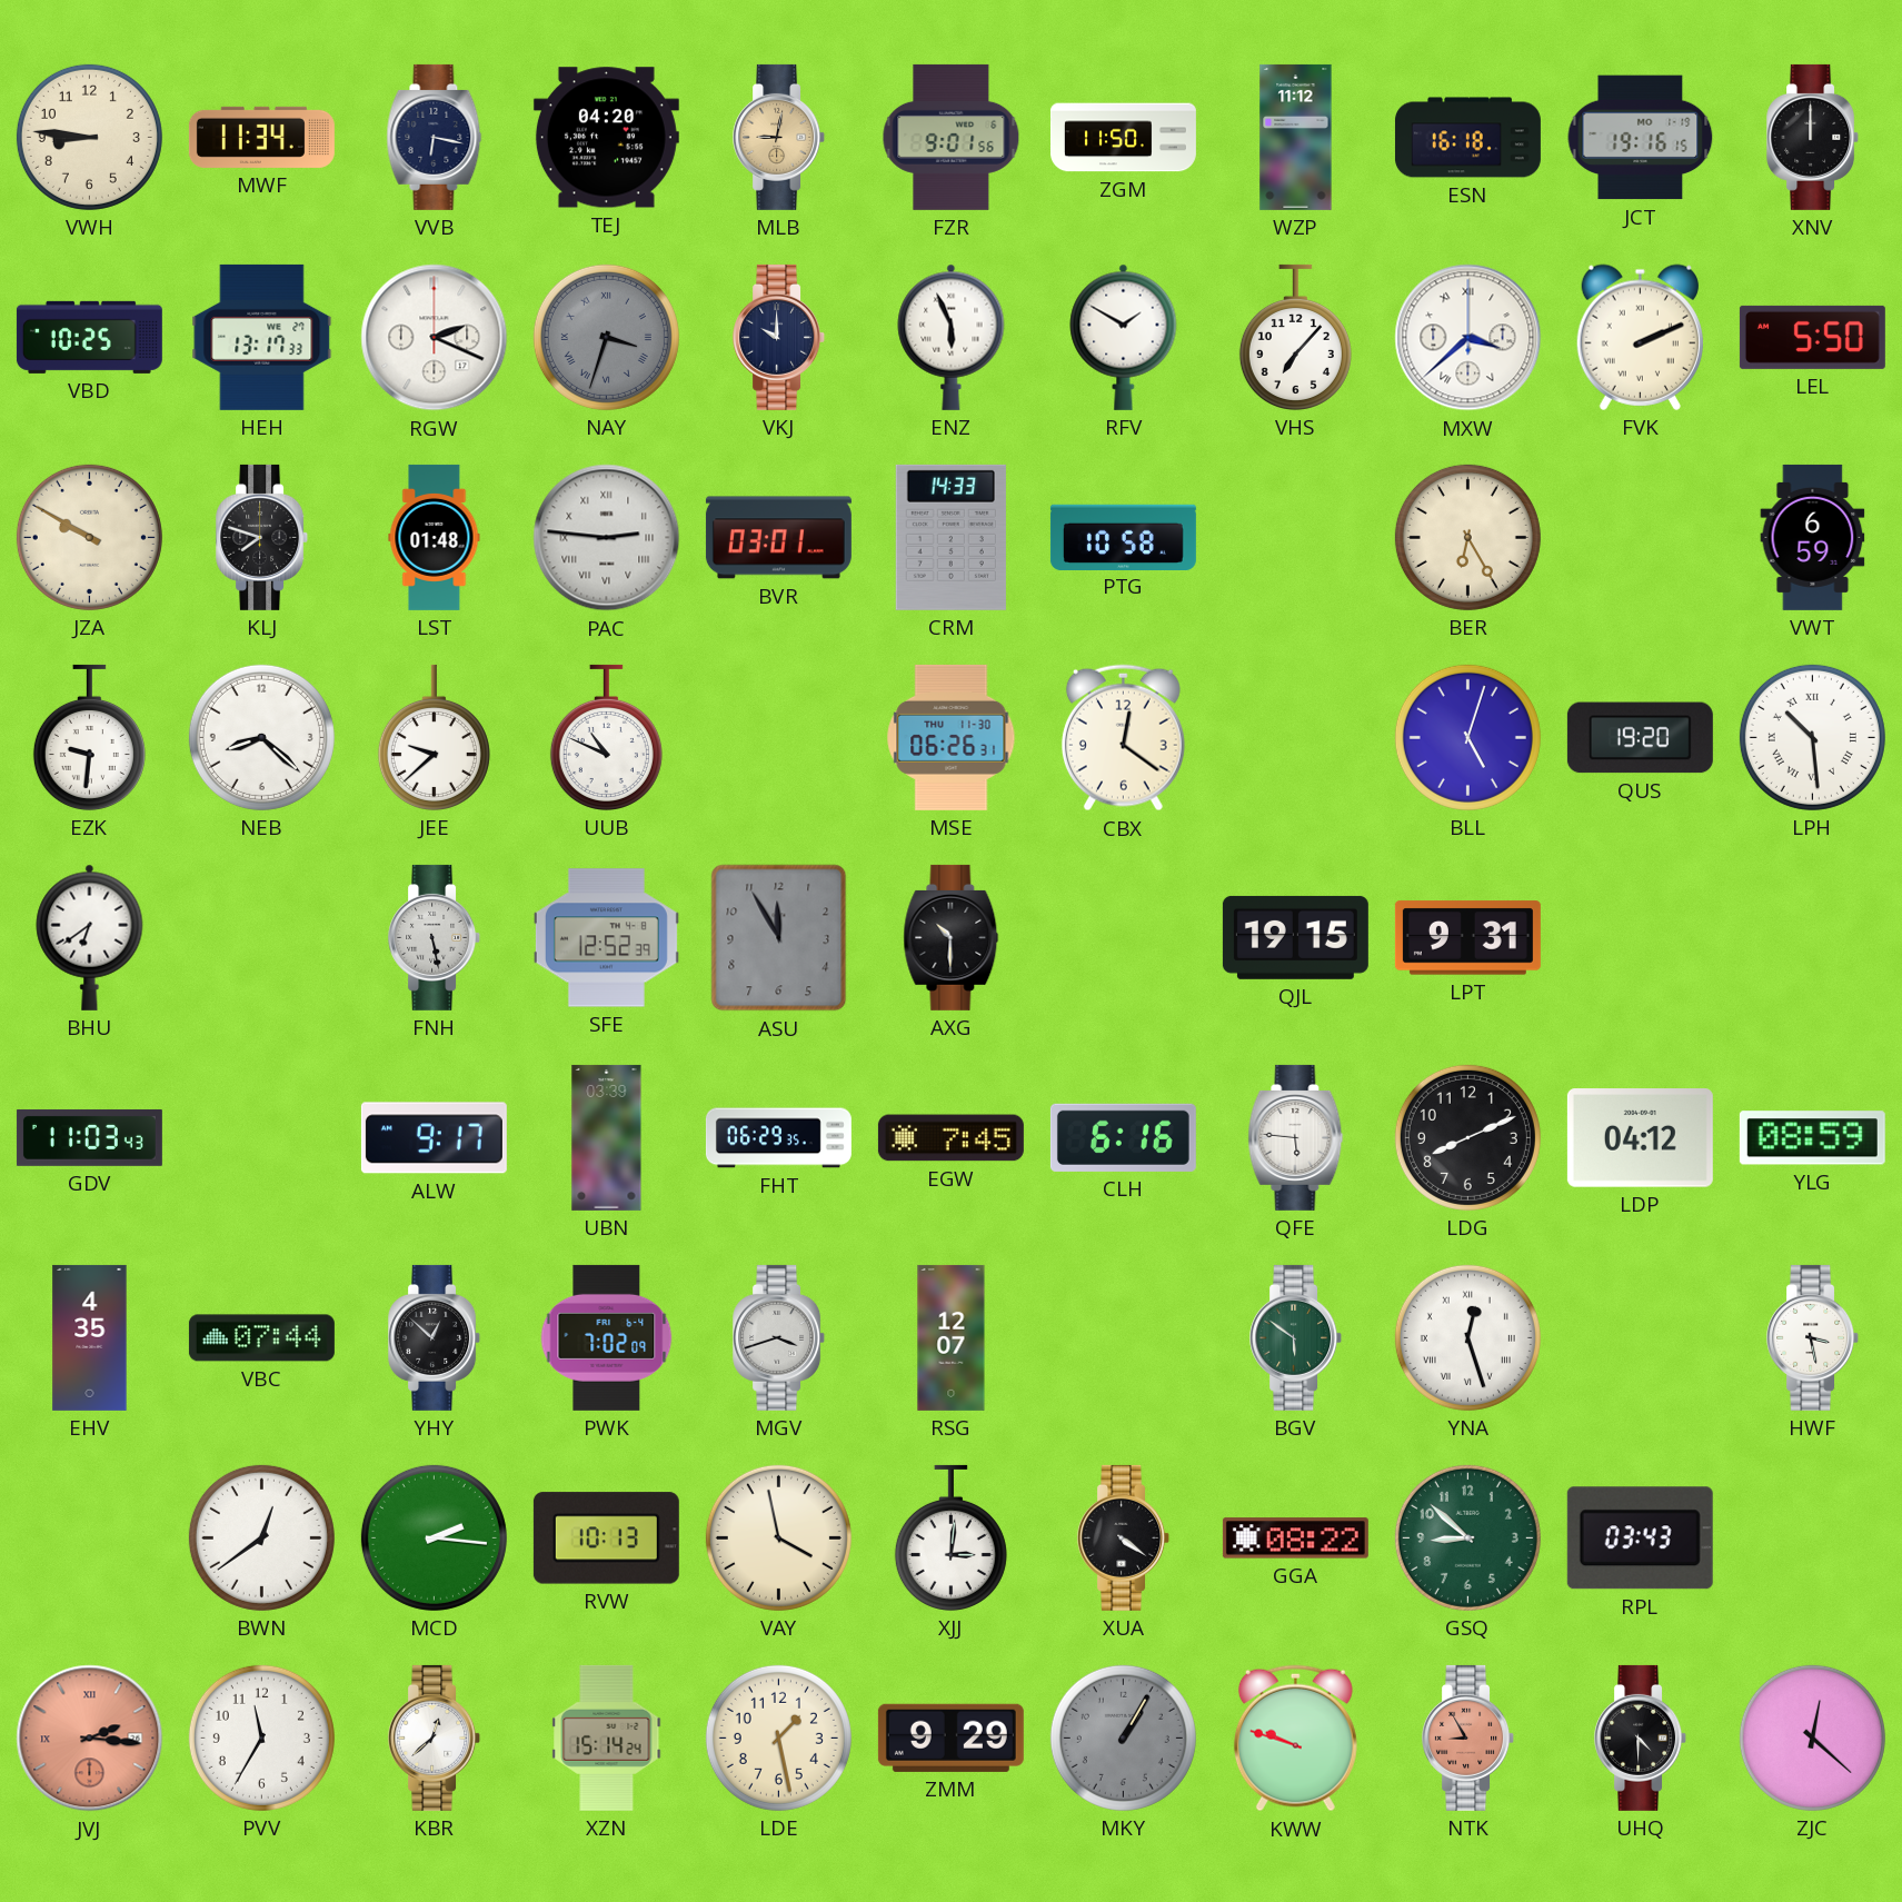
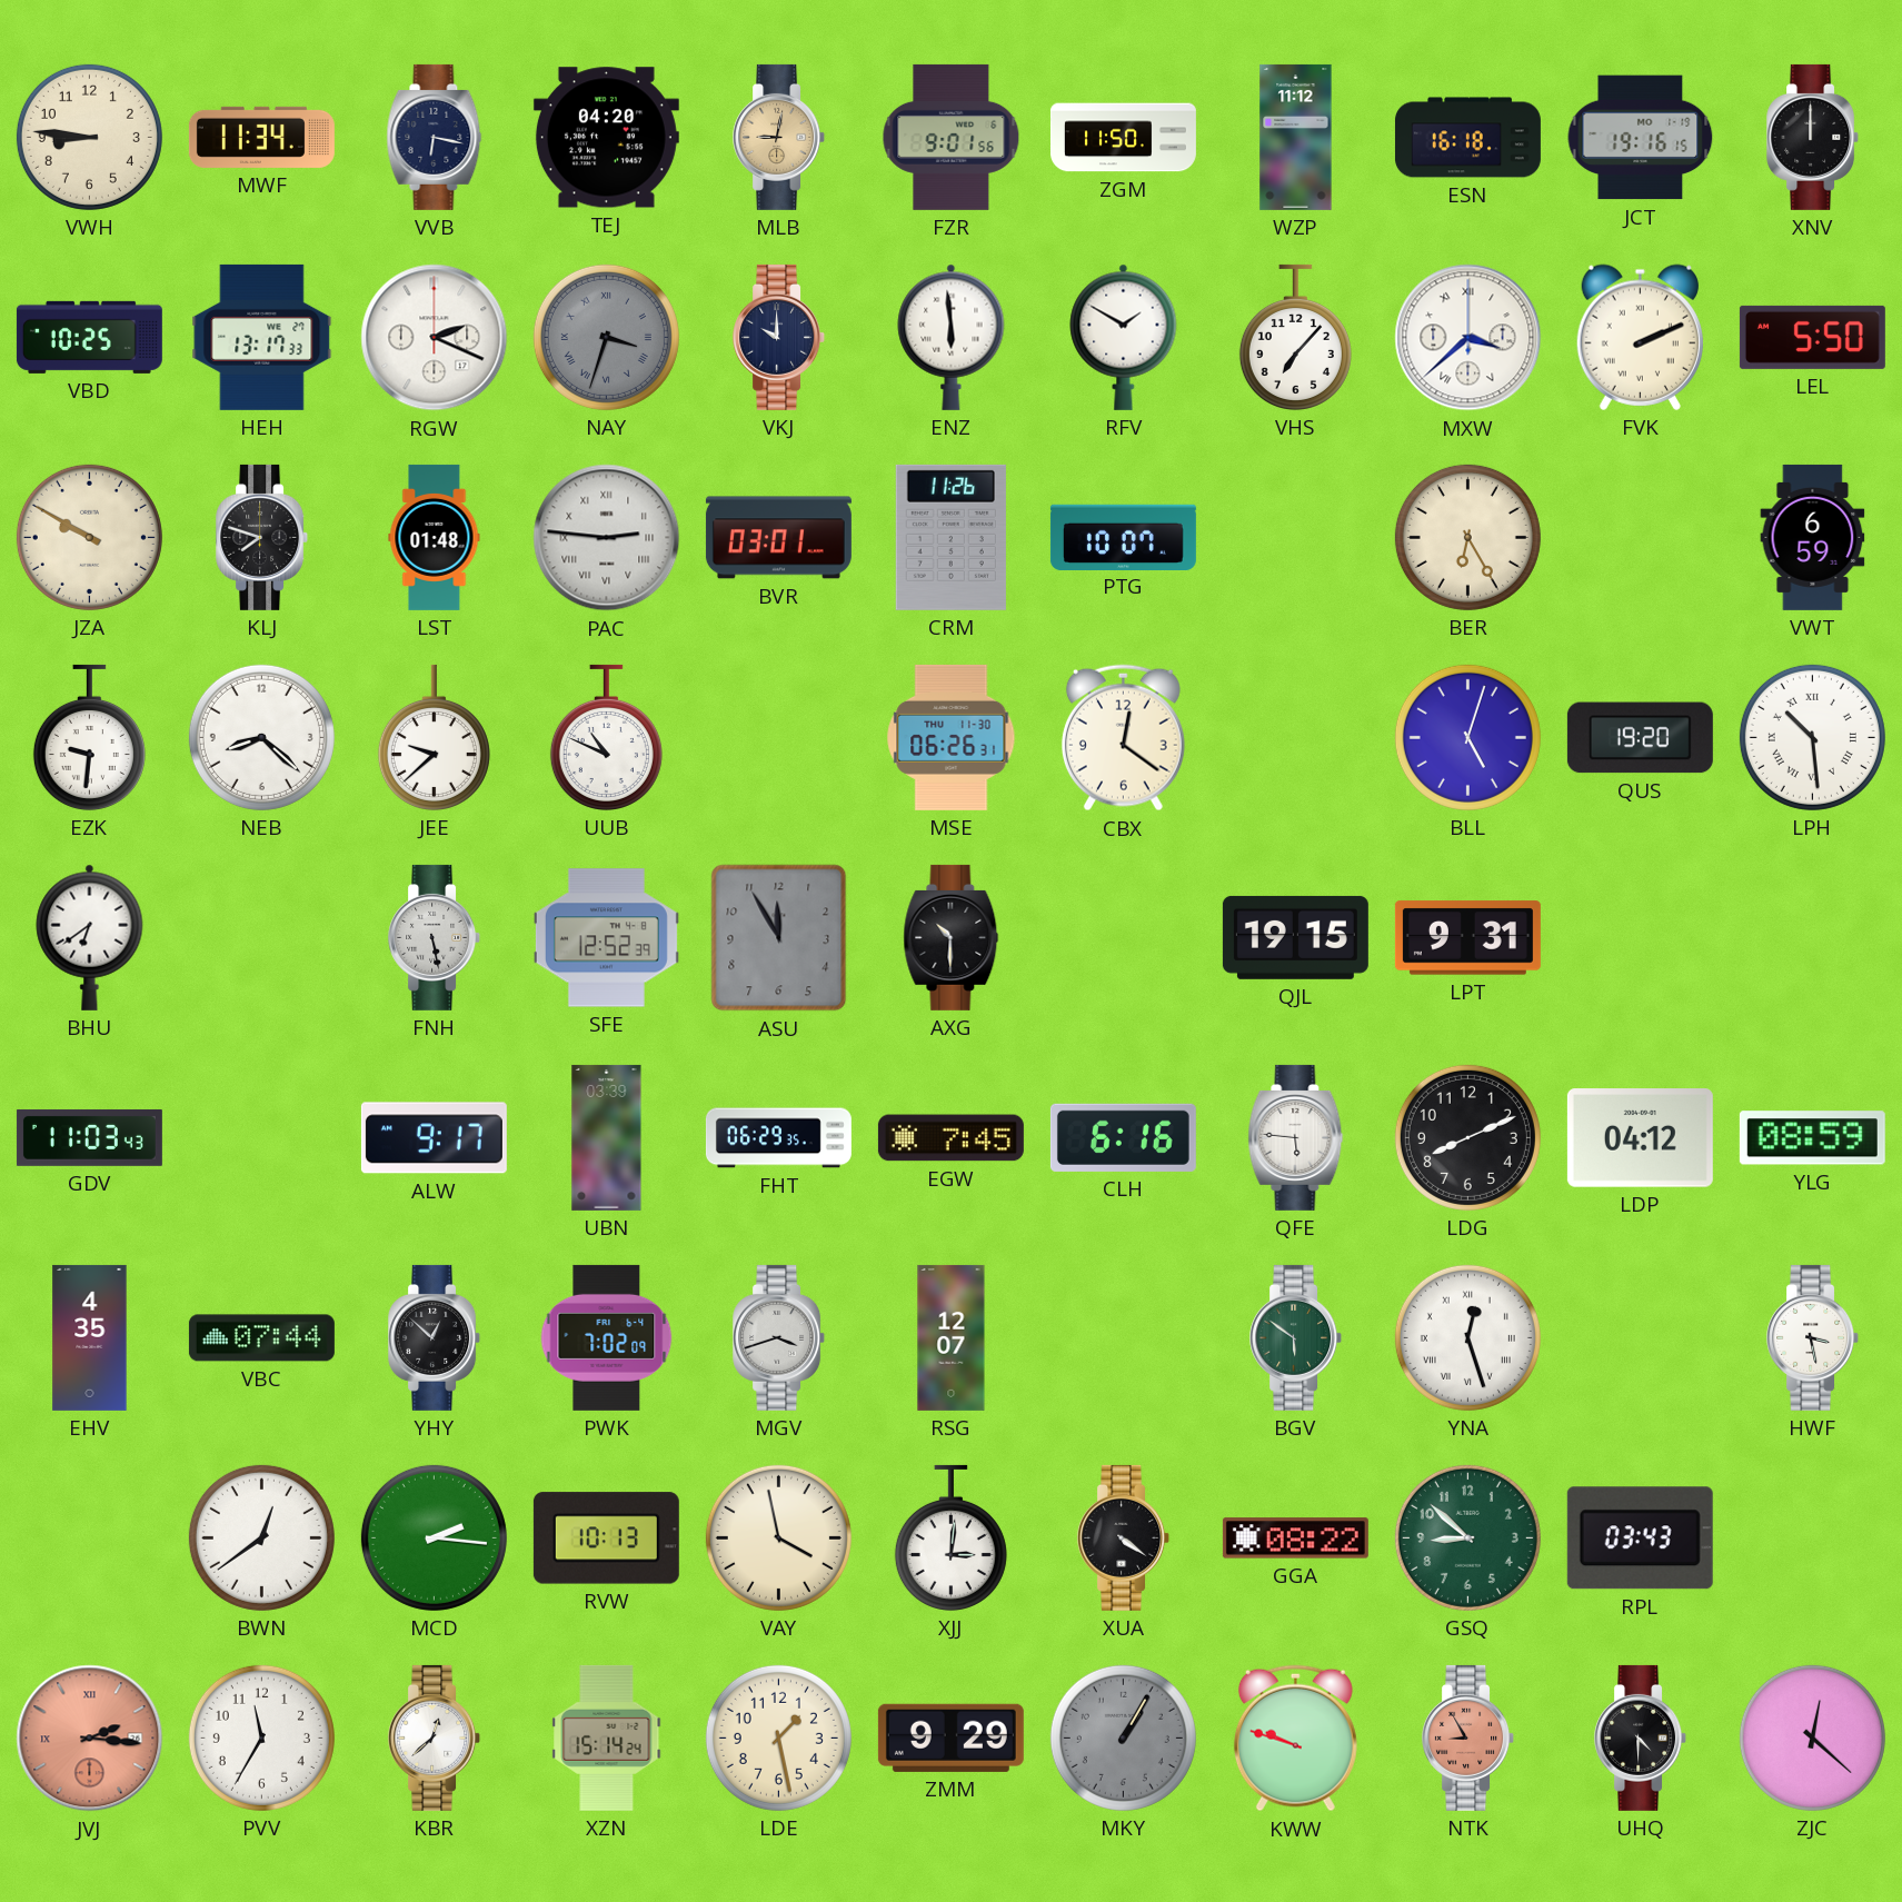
ENZ: 5:56 -> 5:59
CRM: 14:33 -> 11:26
PTG: 10:58 -> 10:07
